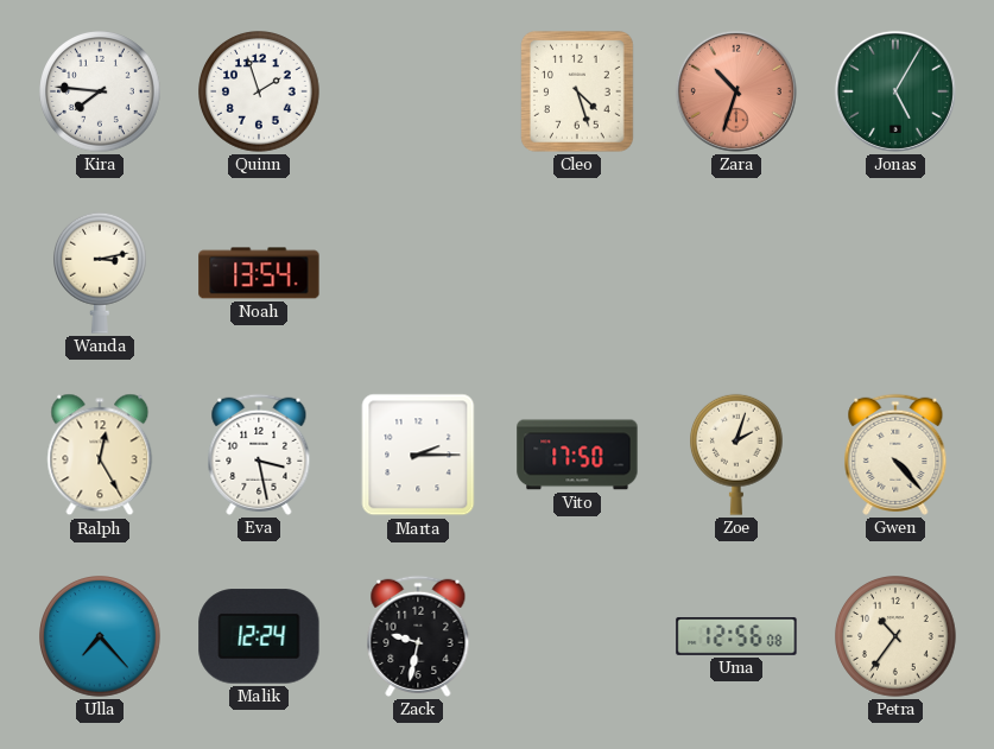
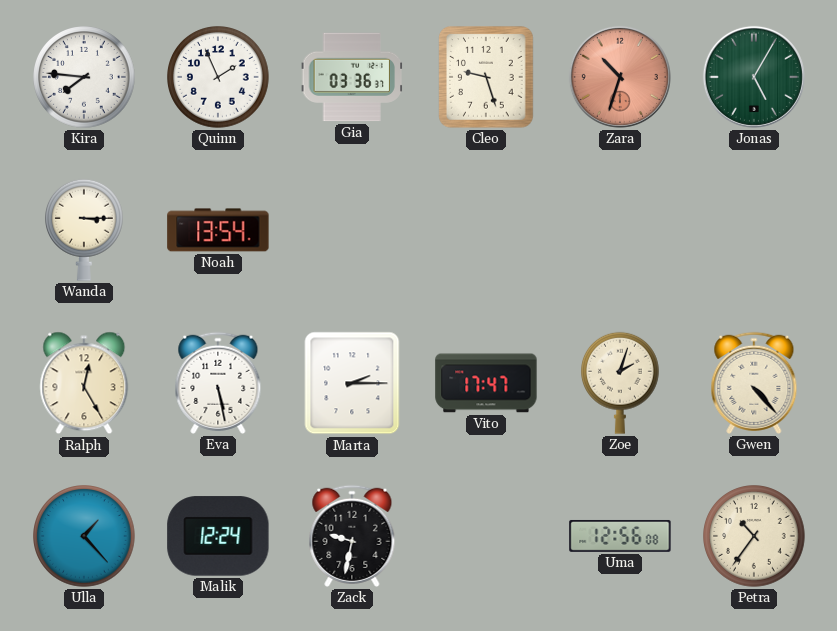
Quinn: 1:57 -> 1:56
Gia: none -> 03:36
Cleo: 4:27 -> 9:27
Wanda: 3:13 -> 3:15
Eva: 3:28 -> 5:28
Vito: 17:50 -> 17:47
Ulla: 7:23 -> 1:23
